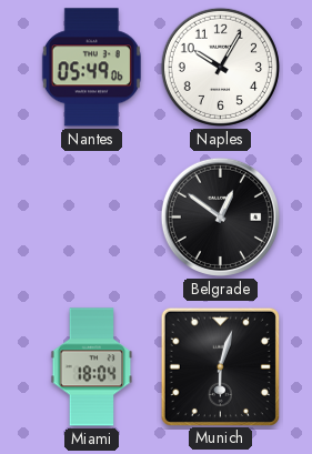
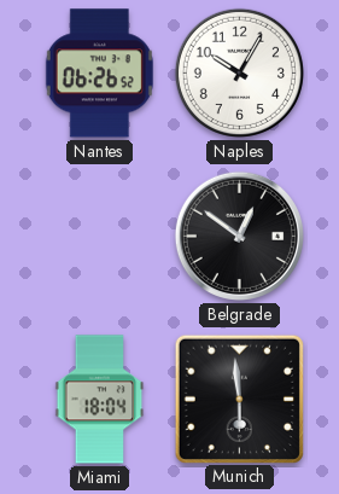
Nantes: 05:49 -> 06:26
Munich: 6:03 -> 5:59
